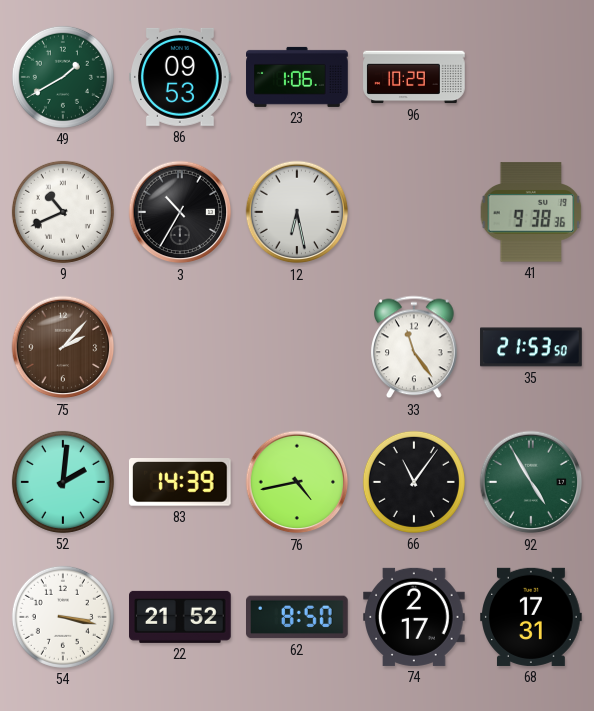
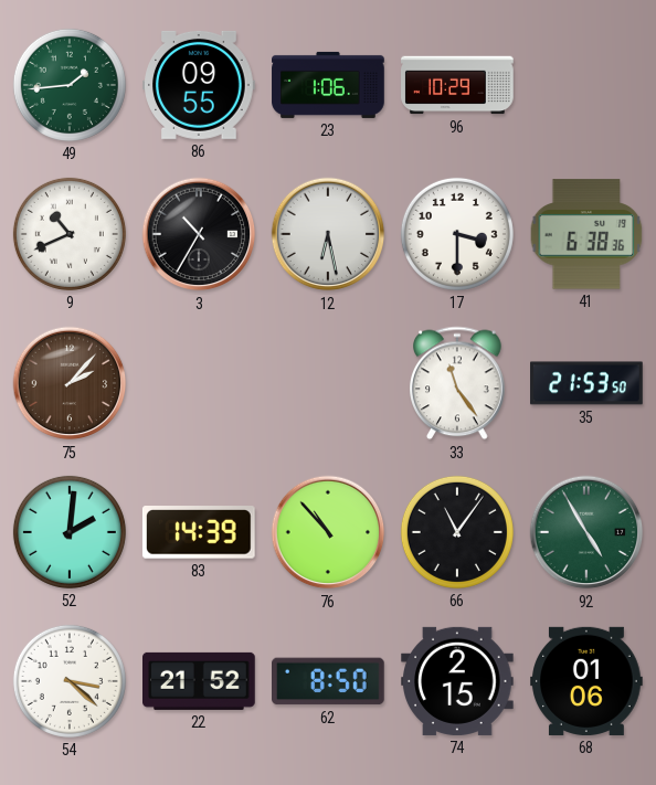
49: 1:40 -> 1:44
86: 09:53 -> 09:55
17: none -> 3:30
41: 9:38 -> 6:38
76: 4:43 -> 10:53
54: 3:17 -> 3:22
74: 2:17 -> 2:15
68: 17:31 -> 01:06
